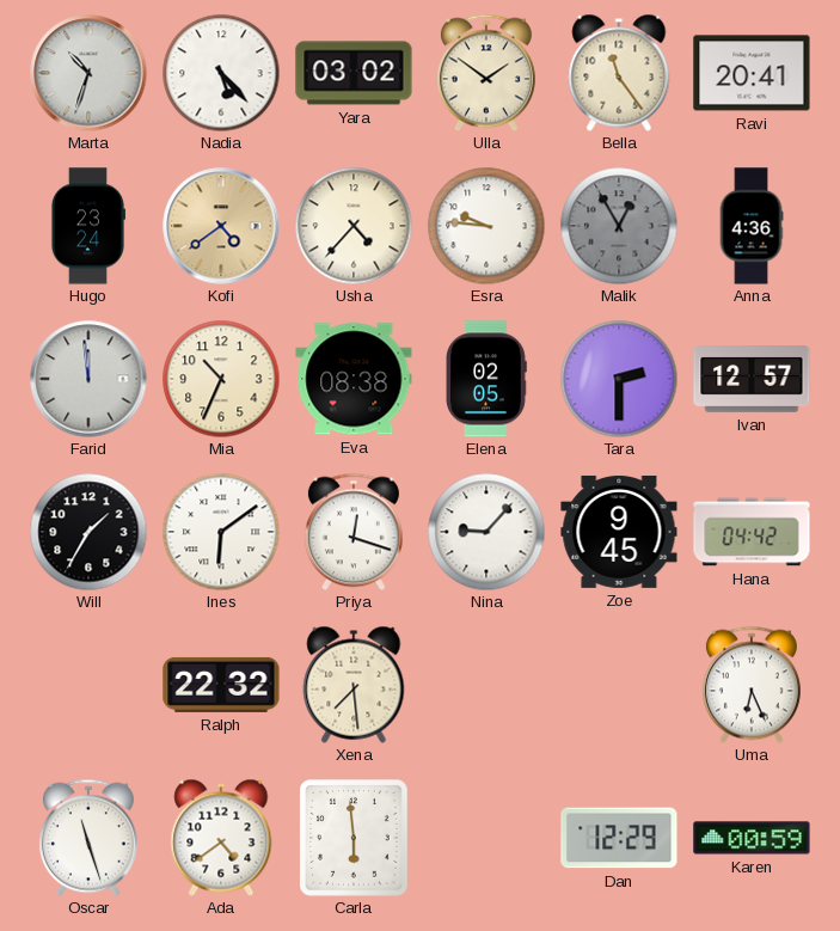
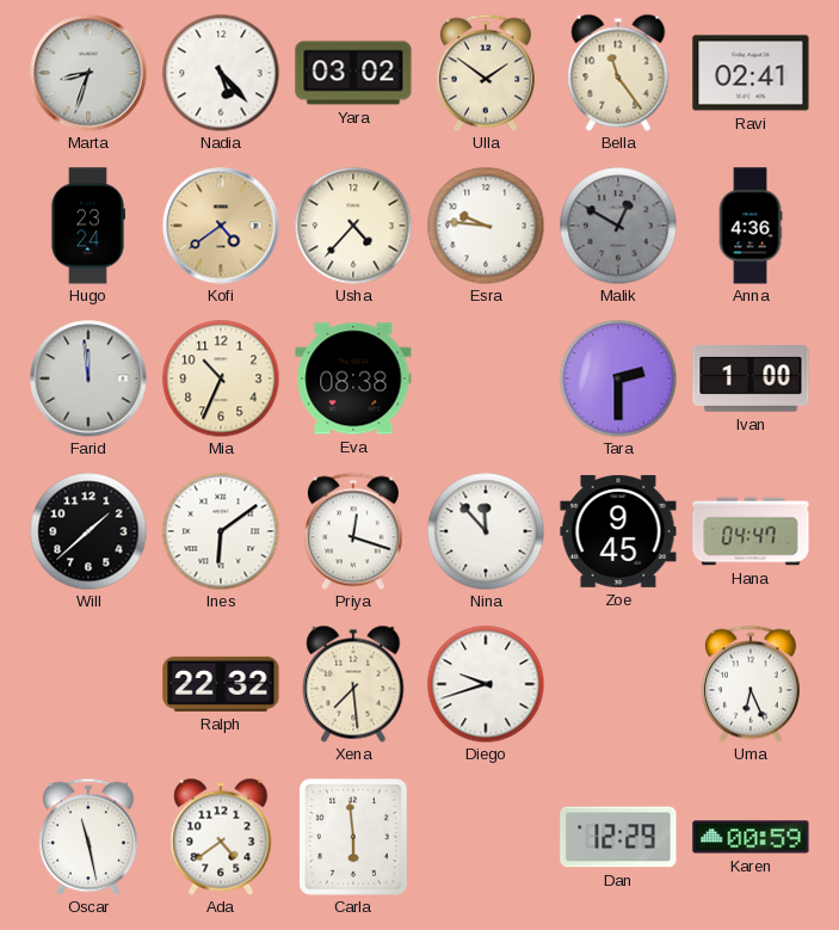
Marta: 10:33 -> 8:33
Ravi: 20:41 -> 02:41
Malik: 12:55 -> 12:50
Elena: 02:05 -> none
Ivan: 12:57 -> 1:00
Will: 1:35 -> 1:38
Nina: 9:07 -> 11:53
Hana: 04:42 -> 04:47
Diego: none -> 9:42
Oscar: 11:27 -> 11:28
